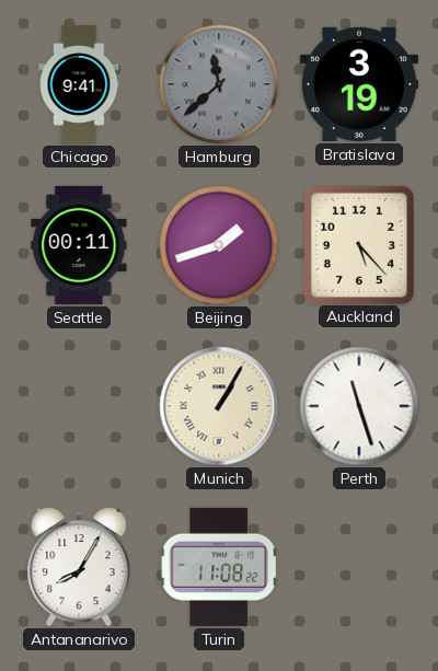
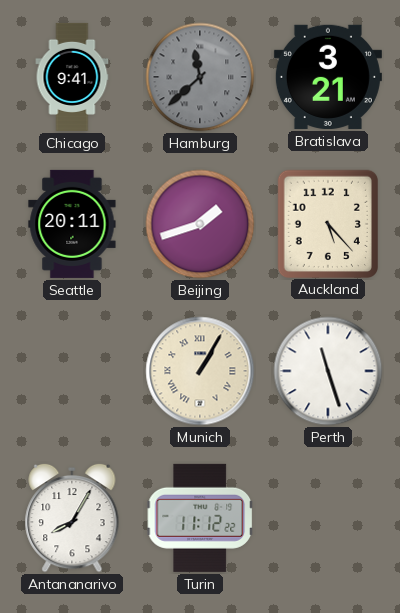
Bratislava: 3:19 -> 3:21
Seattle: 00:11 -> 20:11
Turin: 11:08 -> 11:12
